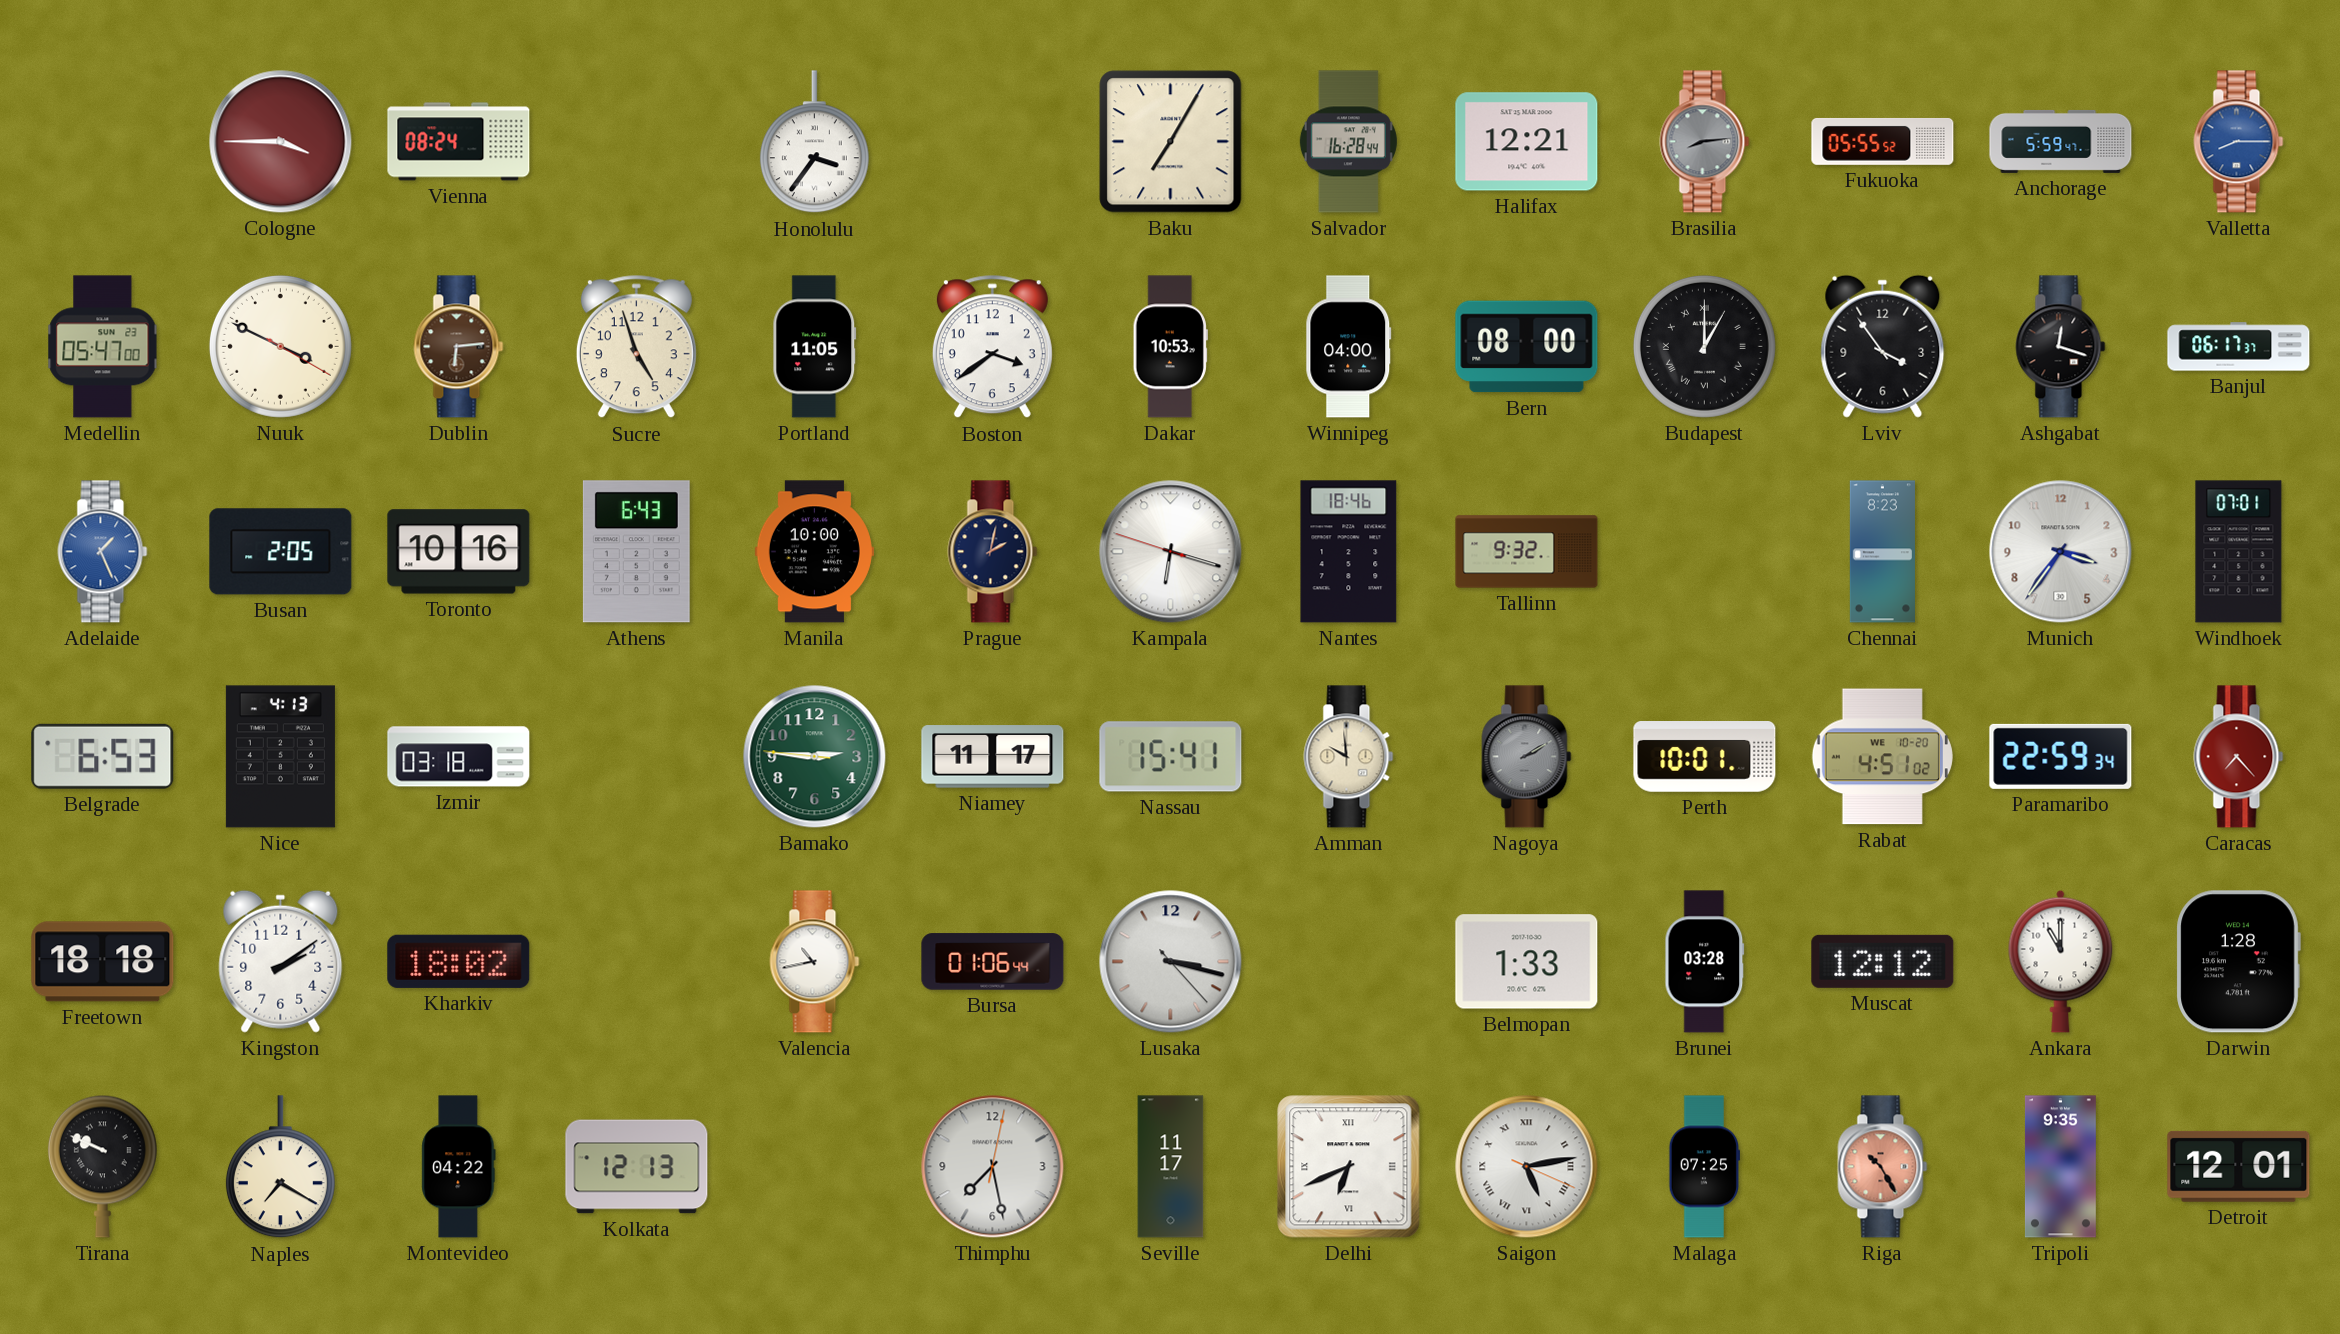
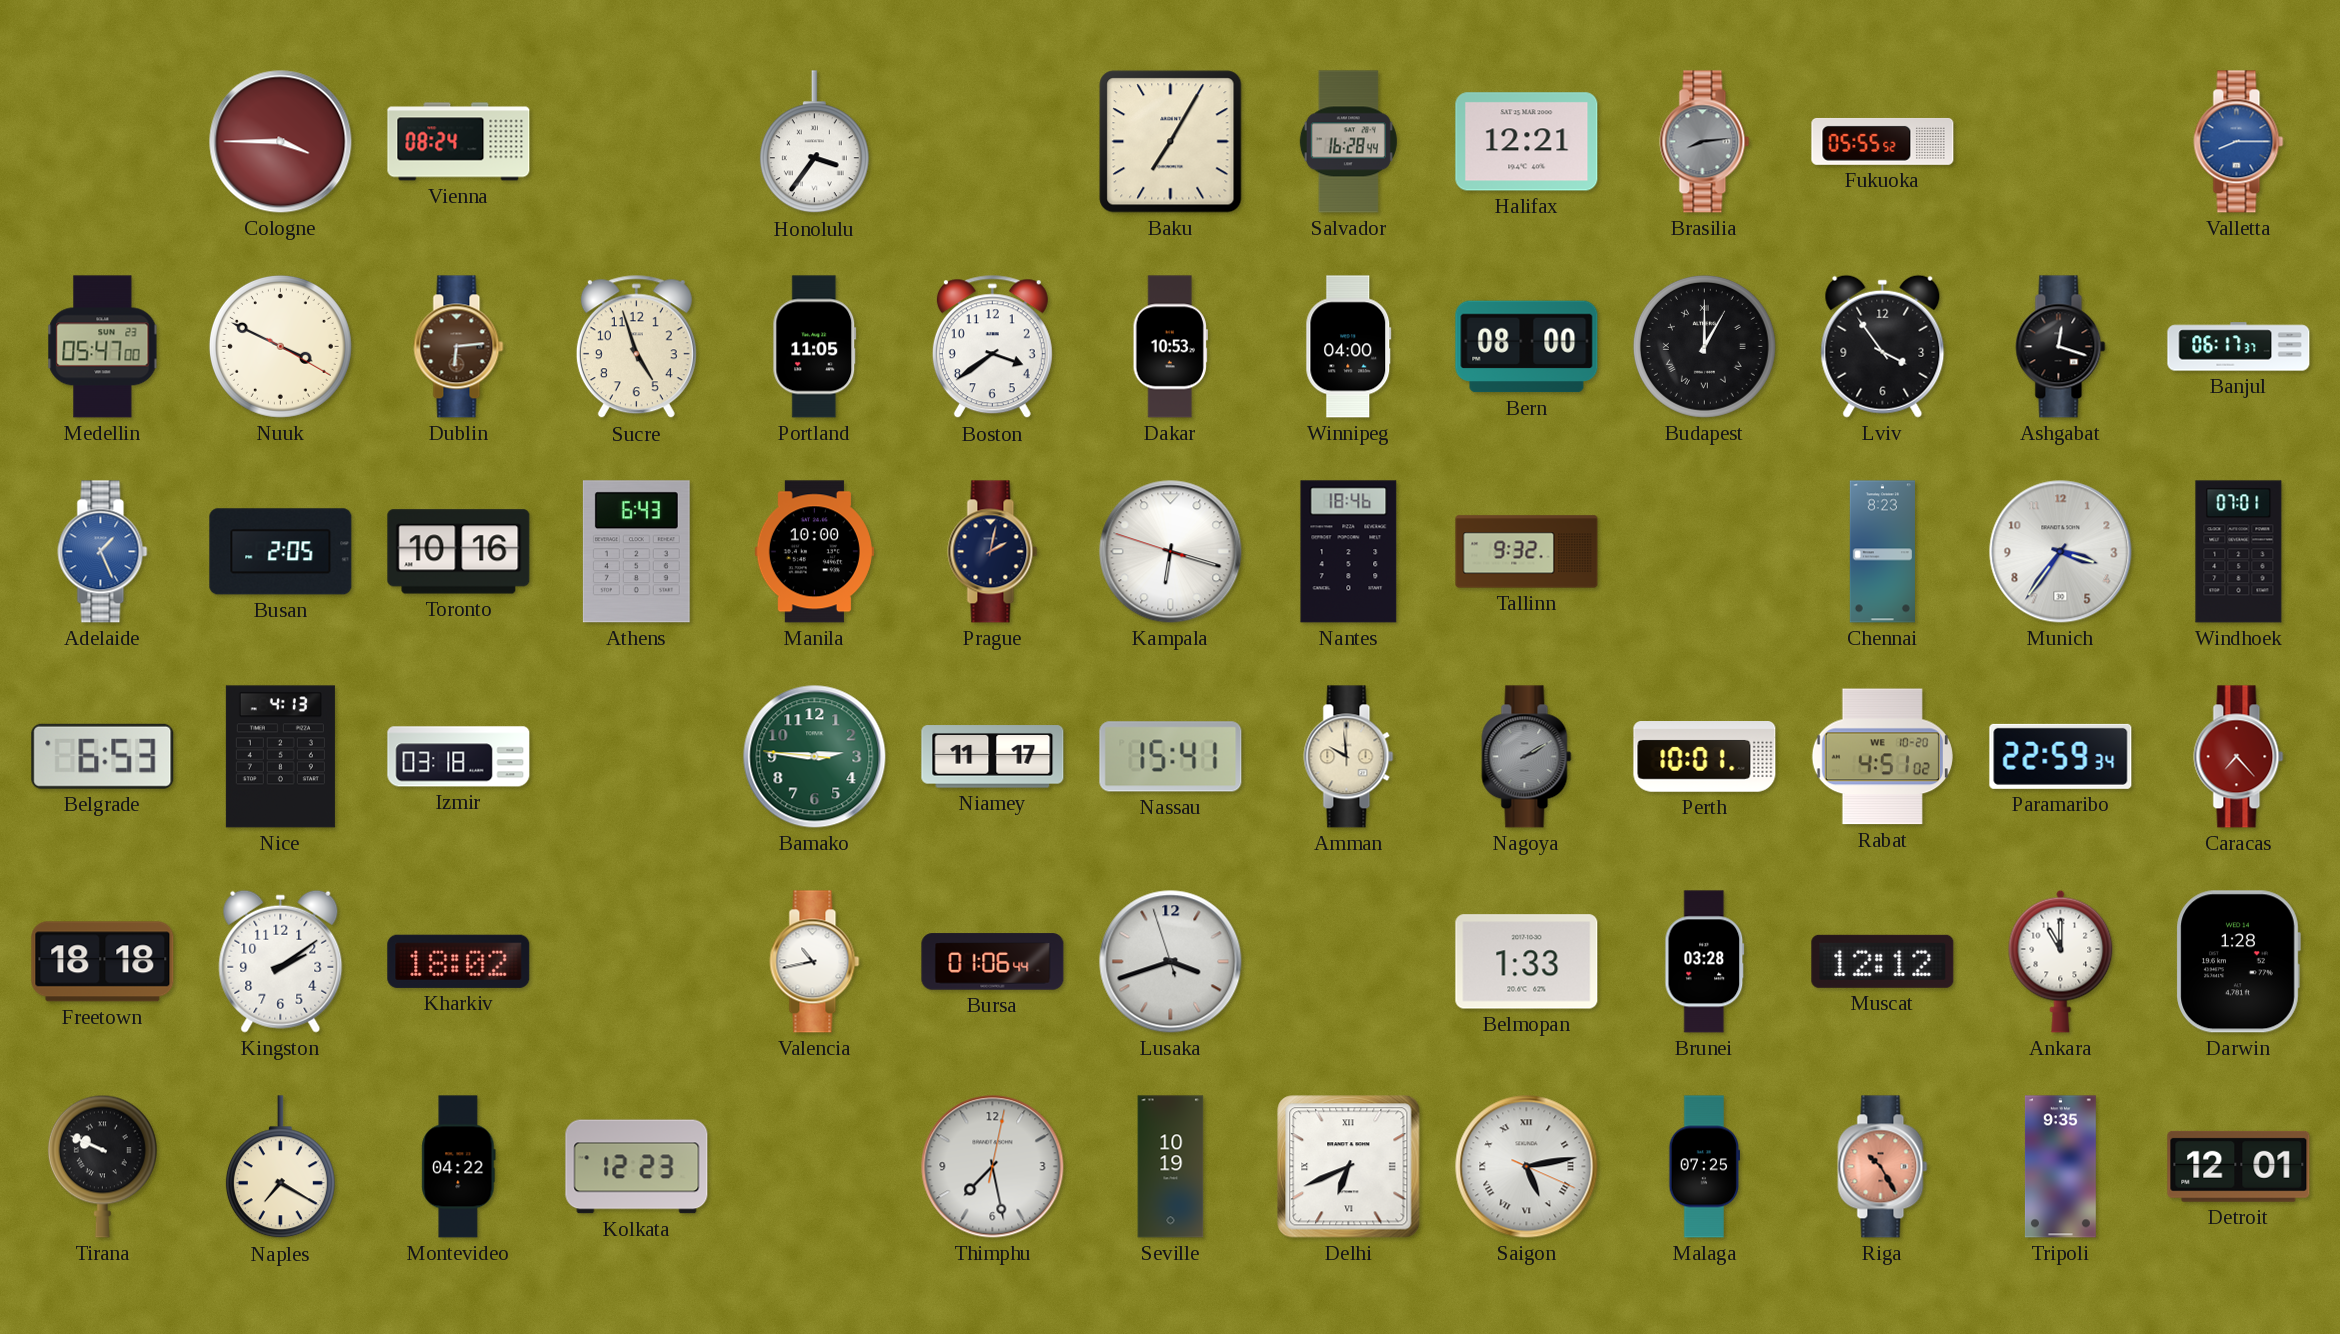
Anchorage: 5:59 -> none
Lusaka: 3:17 -> 3:41
Kolkata: 12:13 -> 12:23
Seville: 11:17 -> 10:19
